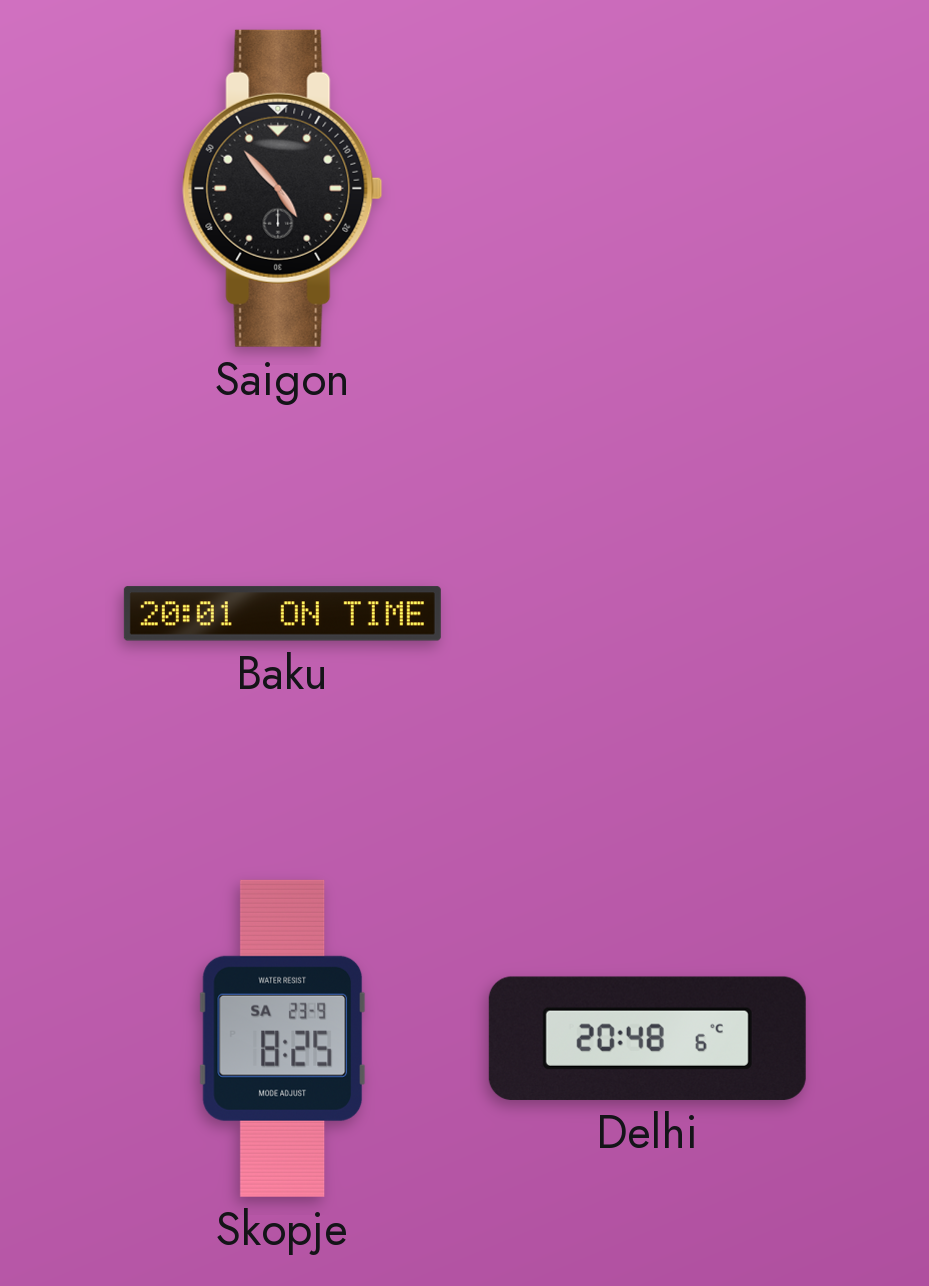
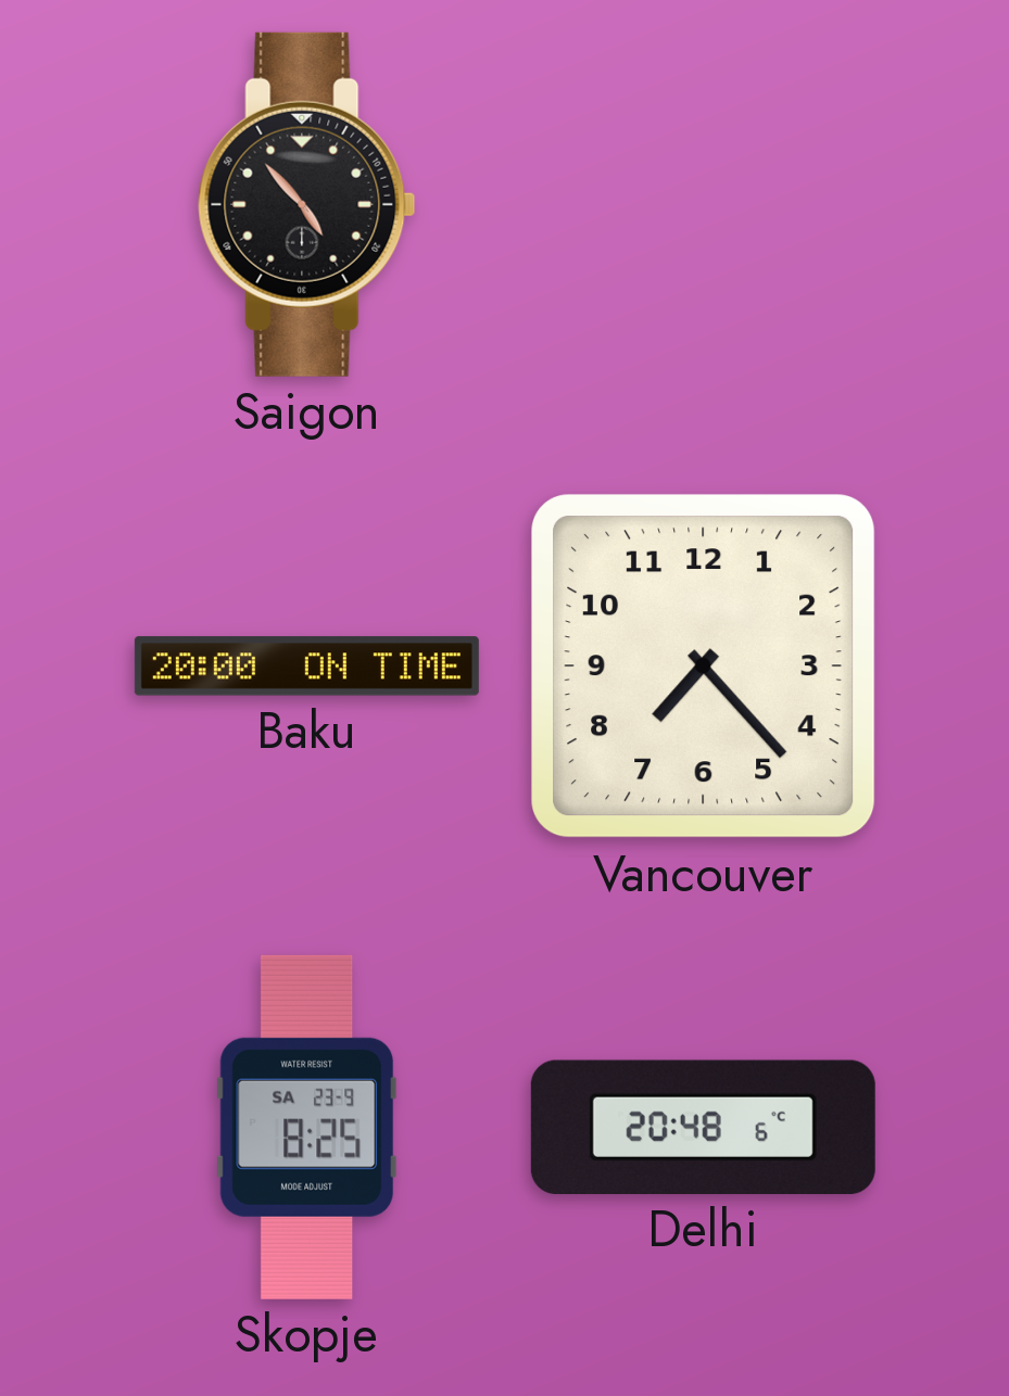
Baku: 20:01 -> 20:00
Vancouver: none -> 7:23
